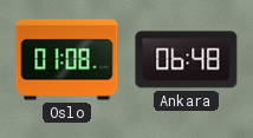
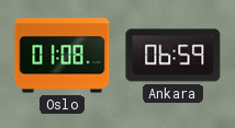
Ankara: 06:48 -> 06:59
